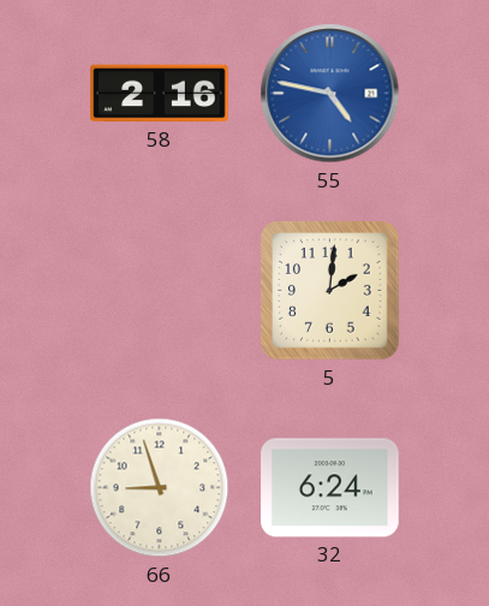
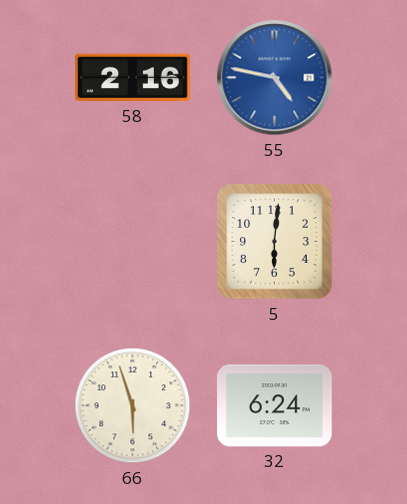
5: 2:01 -> 6:01
66: 8:57 -> 5:57
